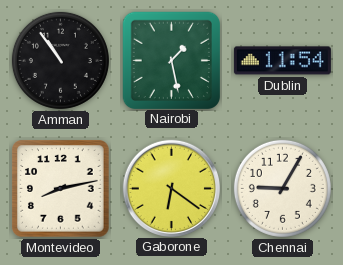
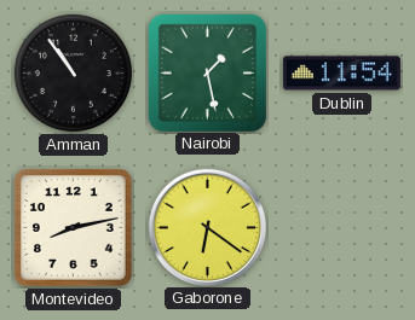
Chennai: 9:05 -> none
